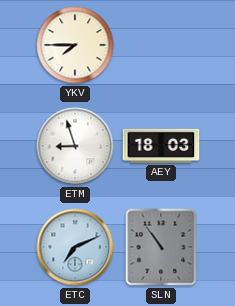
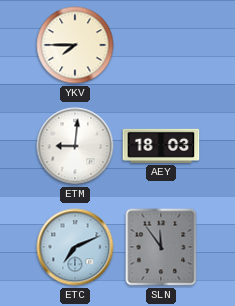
ETM: 8:57 -> 9:01
SLN: 10:54 -> 11:54
